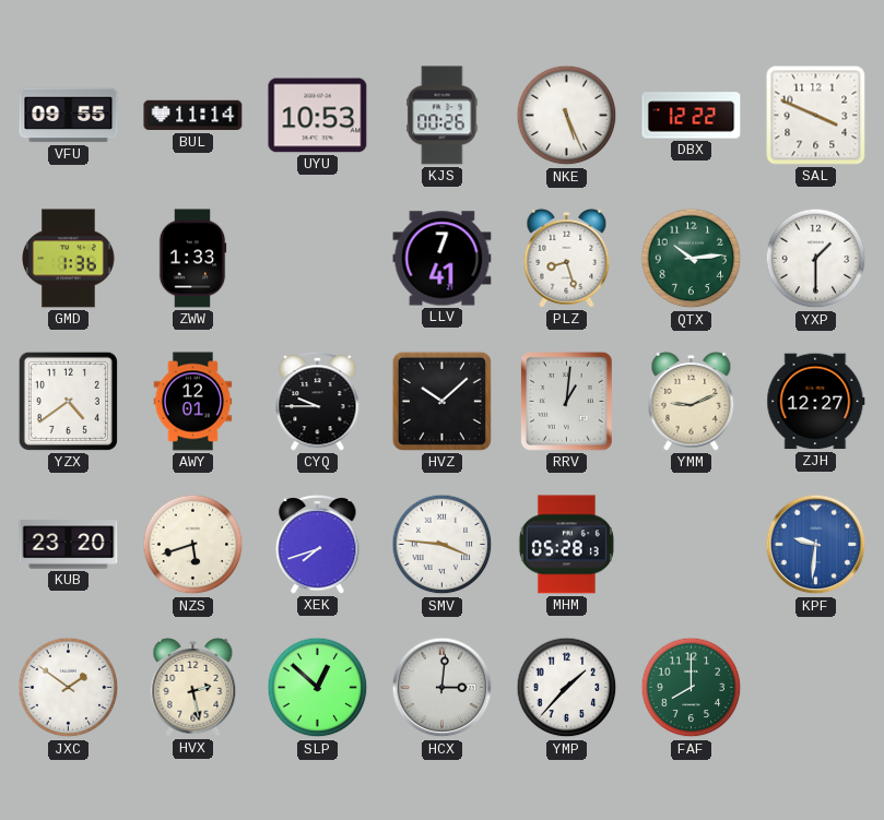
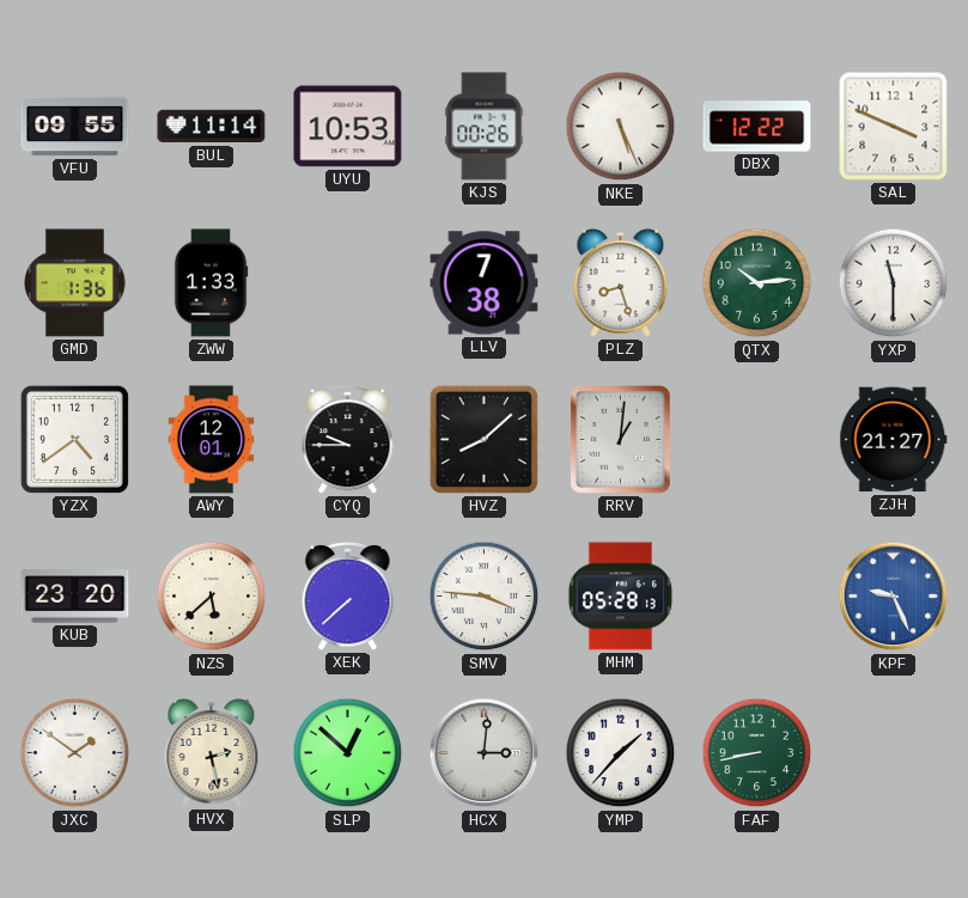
LLV: 7:41 -> 7:38
YXP: 1:30 -> 11:30
HVZ: 10:08 -> 8:08
YMM: 9:11 -> none
ZJH: 12:27 -> 21:27
NZS: 5:42 -> 5:38
XEK: 7:42 -> 7:38
KPF: 9:31 -> 9:26
FAF: 8:00 -> 8:43
